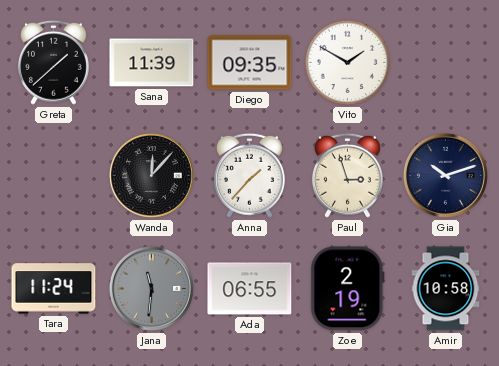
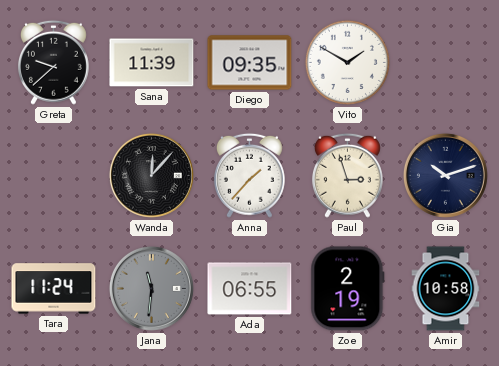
Greta: 1:38 -> 9:38
